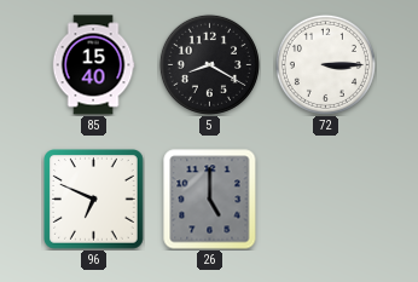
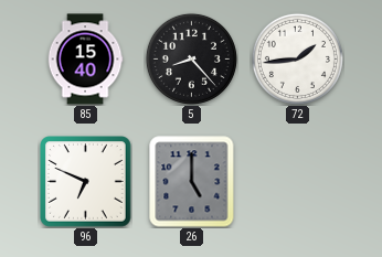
5: 8:20 -> 8:23
72: 3:15 -> 1:44
